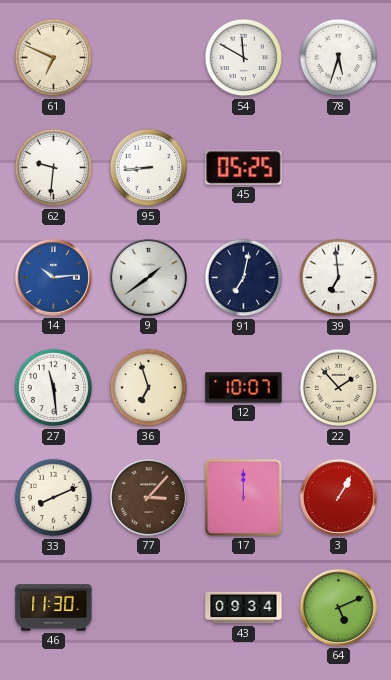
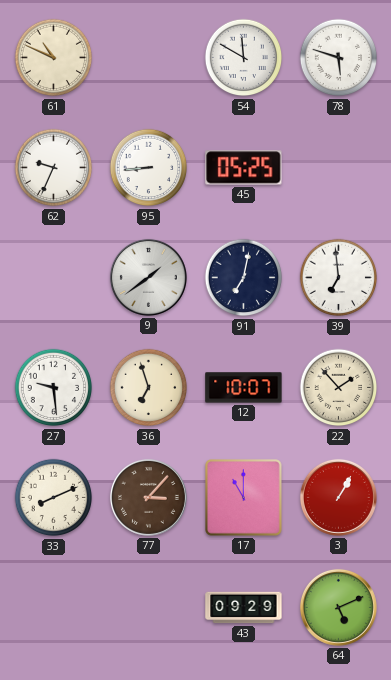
61: 6:49 -> 10:49
78: 5:33 -> 5:48
62: 9:31 -> 9:34
14: 10:14 -> none
27: 11:29 -> 9:29
17: 12:00 -> 11:00
46: 11:30 -> none
43: 09:34 -> 09:29
